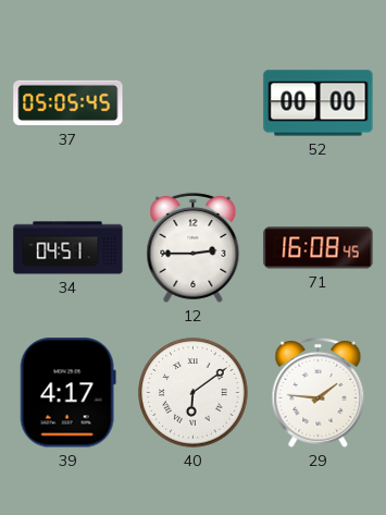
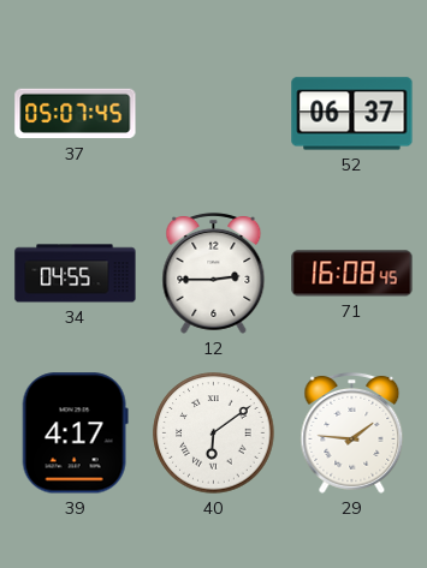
37: 05:05 -> 05:07
52: 00:00 -> 06:37
34: 04:51 -> 04:55
